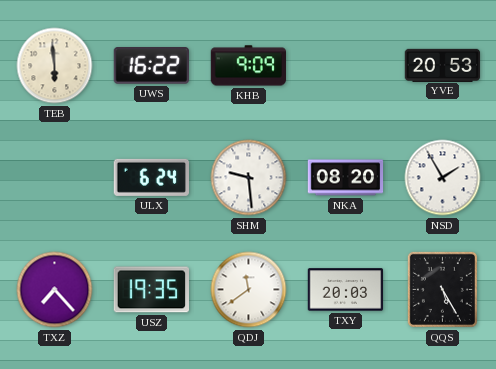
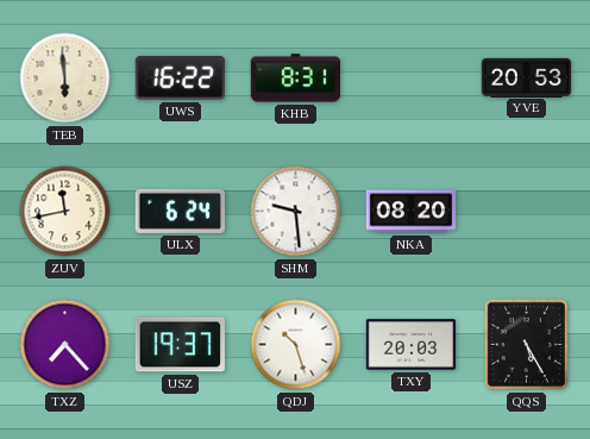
KHB: 9:09 -> 8:31
ZUV: none -> 11:43
NSD: 1:55 -> none
USZ: 19:35 -> 19:37
QDJ: 11:39 -> 10:27
